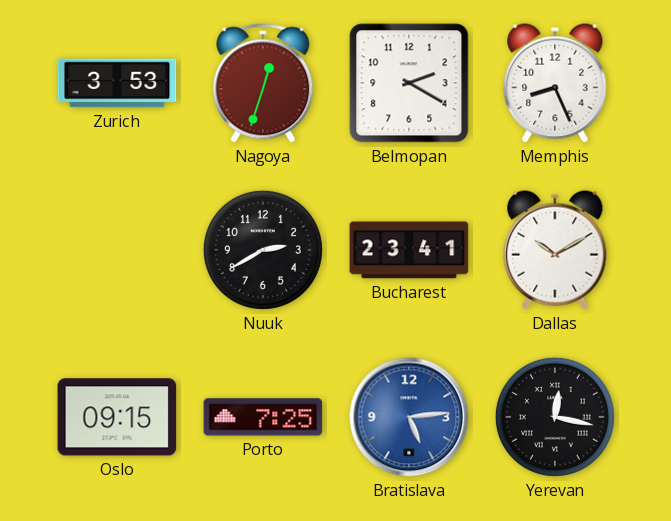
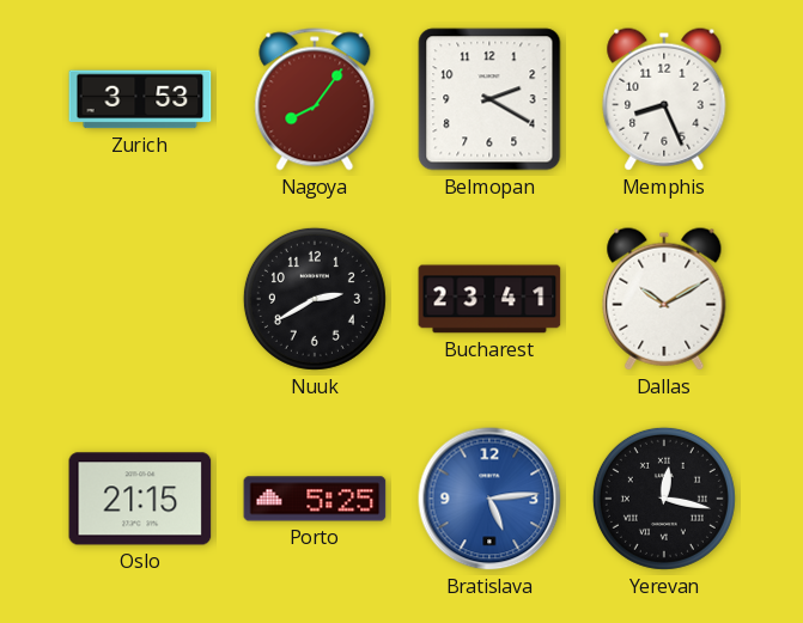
Nagoya: 12:33 -> 8:06
Oslo: 09:15 -> 21:15
Porto: 7:25 -> 5:25
